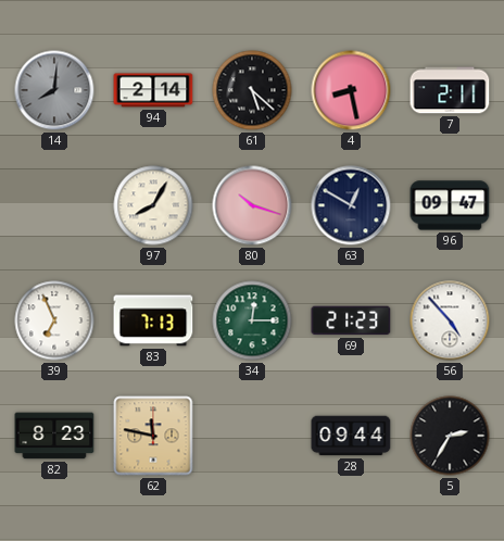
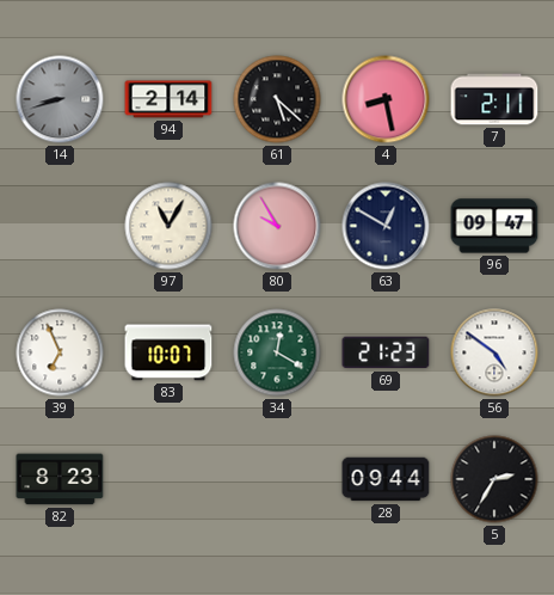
14: 8:01 -> 8:42
97: 8:05 -> 11:05
80: 10:18 -> 9:55
83: 7:13 -> 10:07
34: 12:15 -> 12:20
56: 4:53 -> 4:51
62: 11:47 -> none
